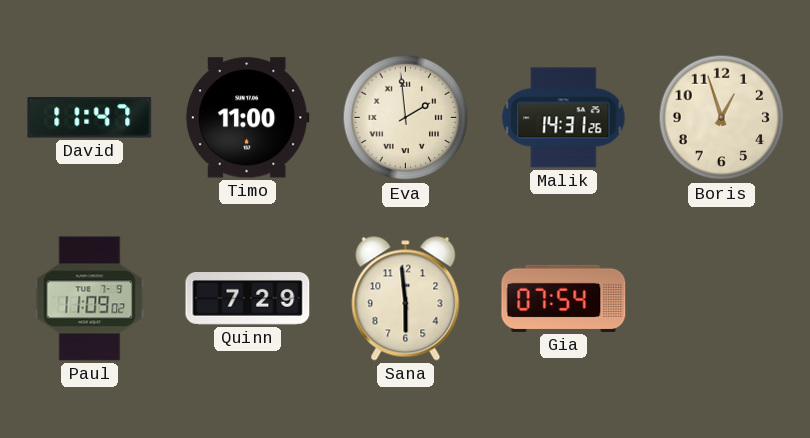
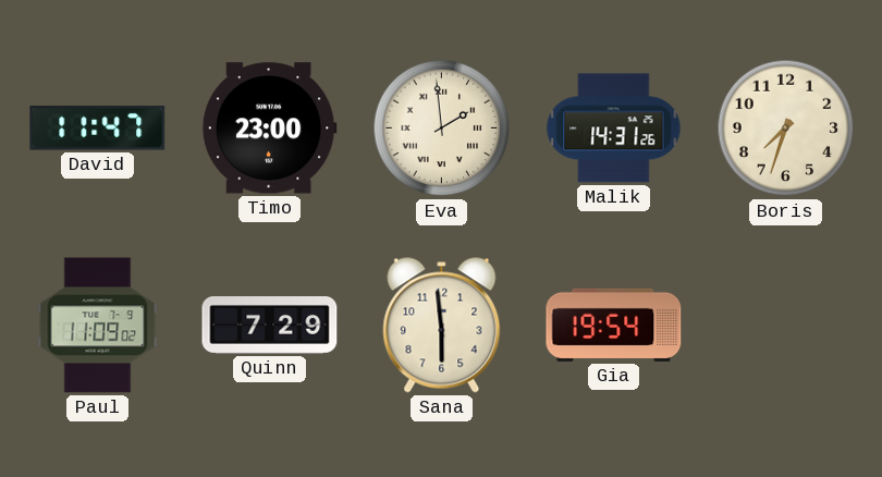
Timo: 11:00 -> 23:00
Boris: 12:57 -> 7:33
Gia: 07:54 -> 19:54
